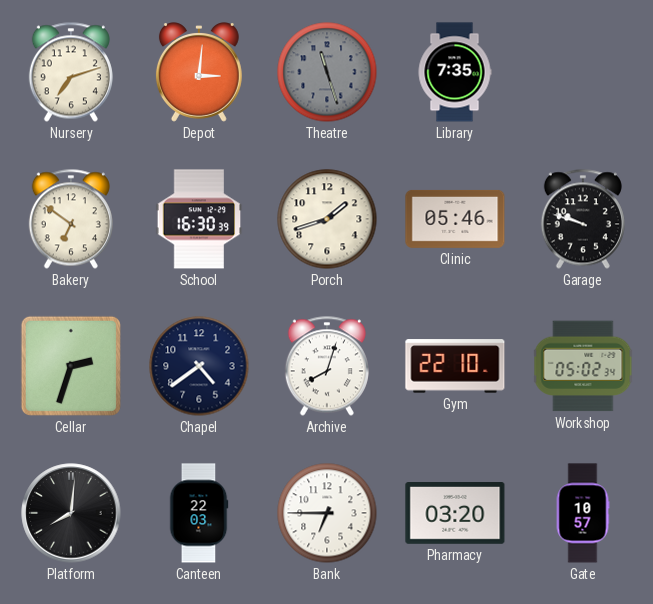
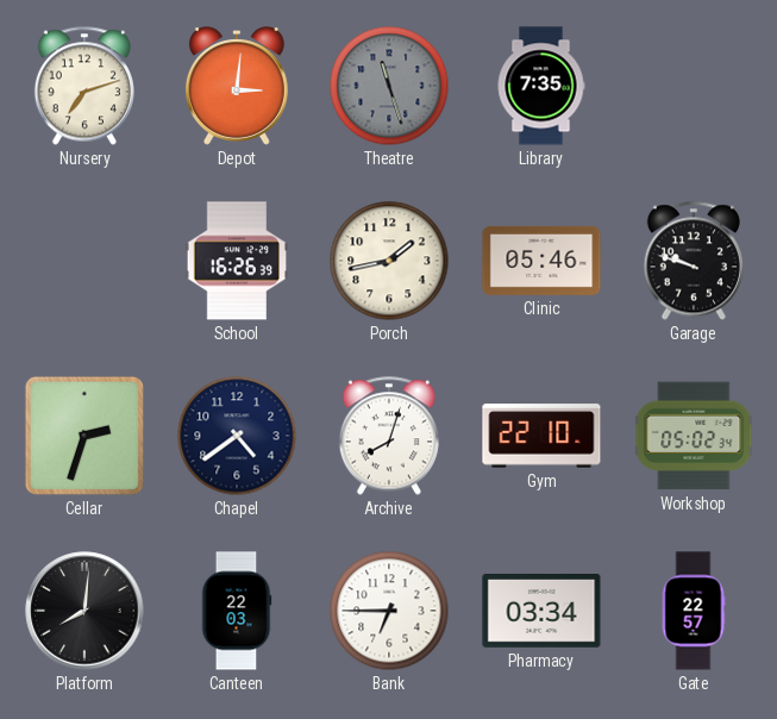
Bakery: 6:51 -> none
School: 16:30 -> 16:26
Porch: 1:42 -> 1:43
Pharmacy: 03:20 -> 03:34
Gate: 10:57 -> 22:57
